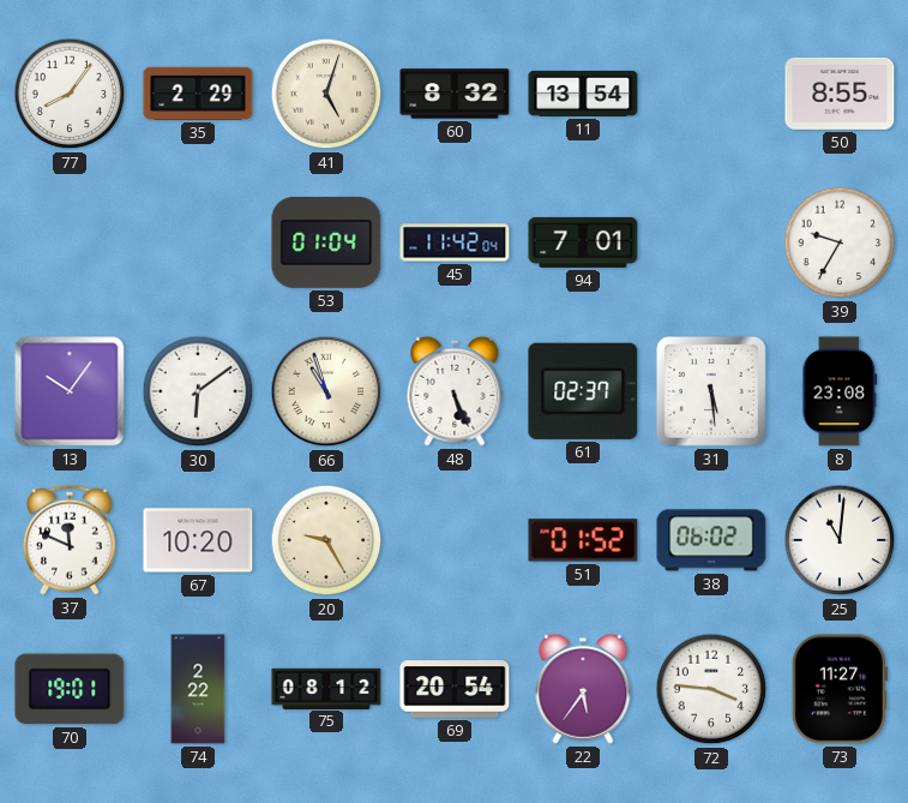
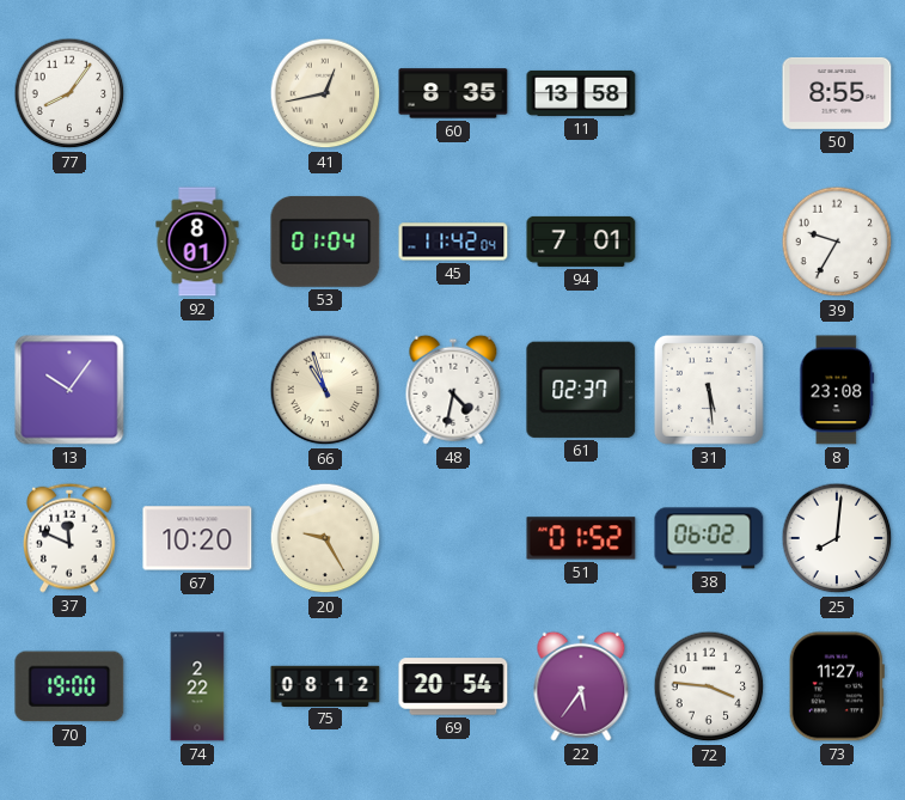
35: 2:29 -> none
41: 5:03 -> 12:43
60: 8:32 -> 8:35
11: 13:54 -> 13:58
92: none -> 8:01
30: 6:09 -> none
48: 5:26 -> 4:32
25: 11:01 -> 8:01
70: 19:01 -> 19:00
